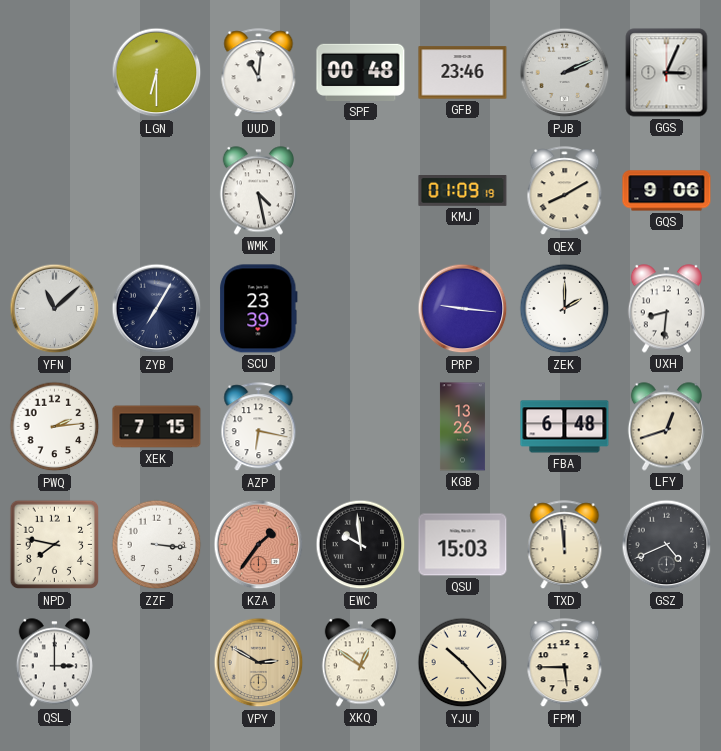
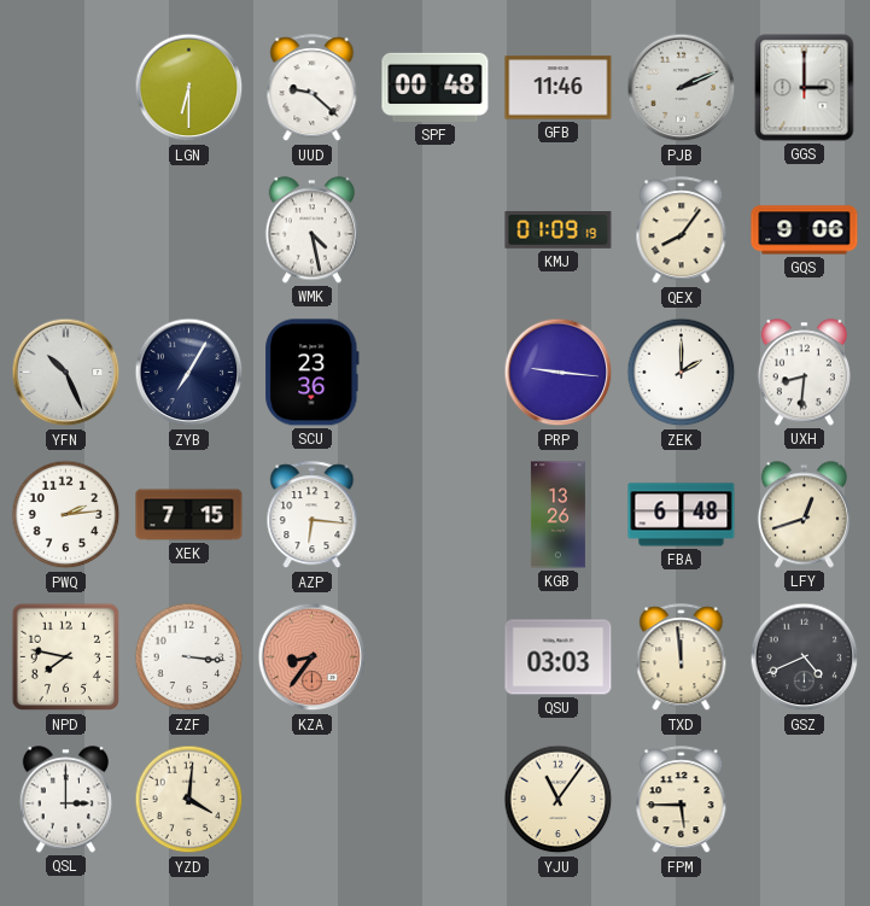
UUD: 11:01 -> 9:22
GFB: 23:46 -> 11:46
GGS: 3:04 -> 3:00
QEX: 8:10 -> 8:06
YFN: 11:08 -> 10:26
SCU: 23:39 -> 23:36
AZP: 6:17 -> 6:16
KZA: 1:36 -> 8:36
EWC: 9:59 -> none
QSU: 15:03 -> 03:03
YZD: none -> 4:01
VPY: 2:50 -> none
XKQ: 12:51 -> none
YJU: 10:23 -> 11:06
